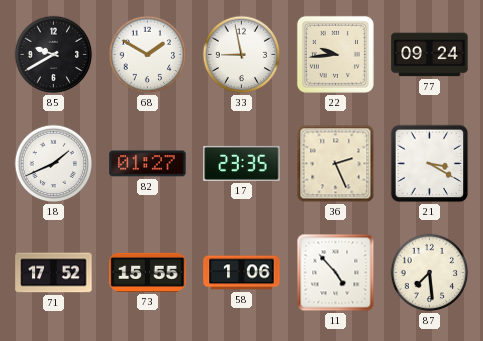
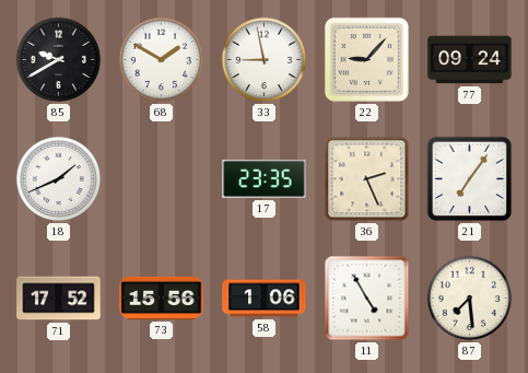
22: 9:44 -> 9:07
82: 01:27 -> none
21: 3:20 -> 7:06
73: 15:55 -> 15:56
11: 4:53 -> 4:55
